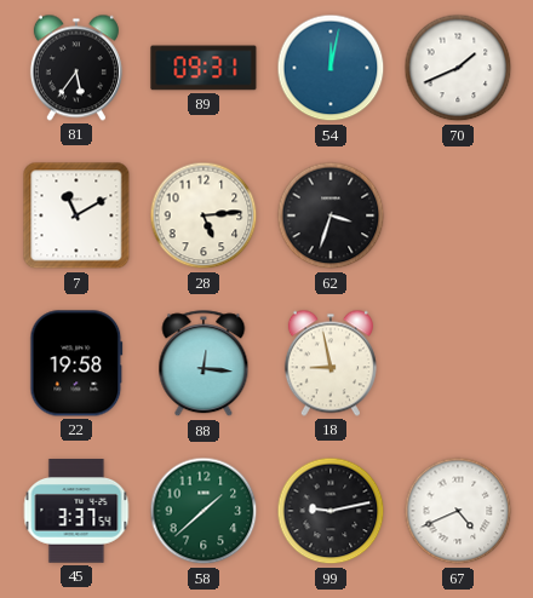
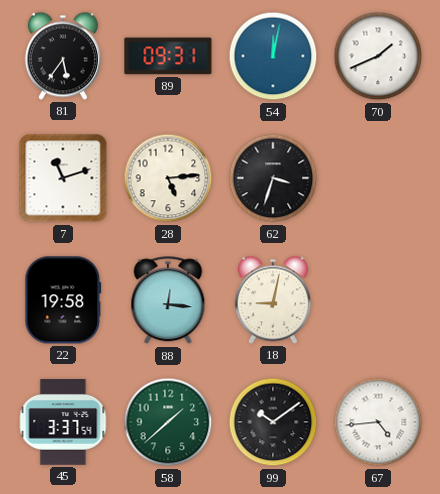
7: 11:10 -> 11:12
18: 8:58 -> 9:02
99: 9:13 -> 10:09
67: 4:41 -> 4:44
